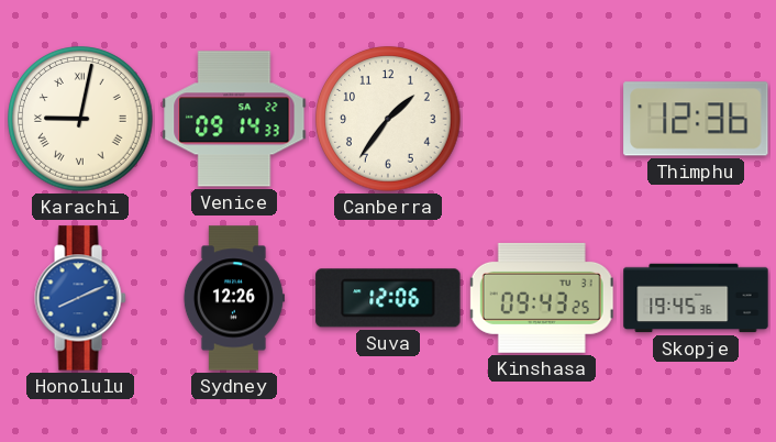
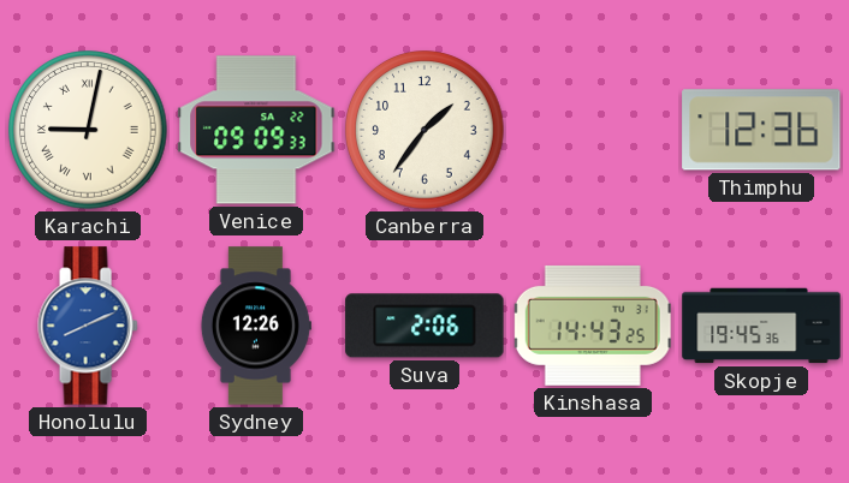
Venice: 09:14 -> 09:09
Suva: 12:06 -> 2:06
Kinshasa: 09:43 -> 14:43
